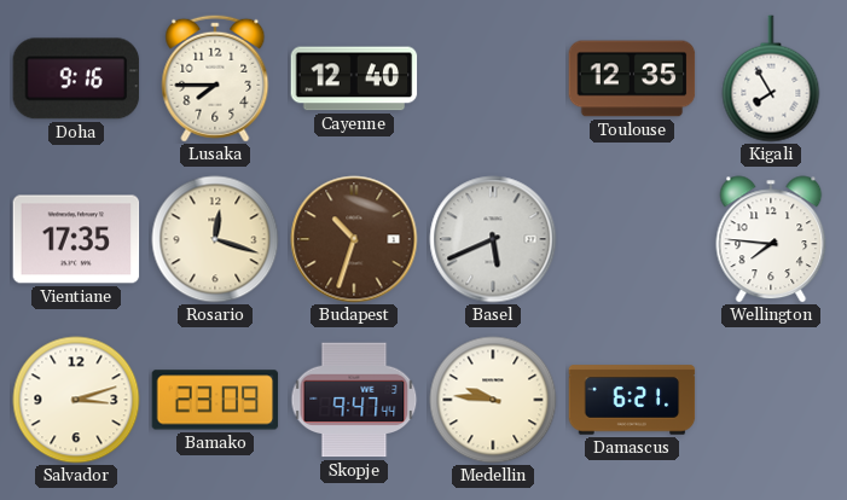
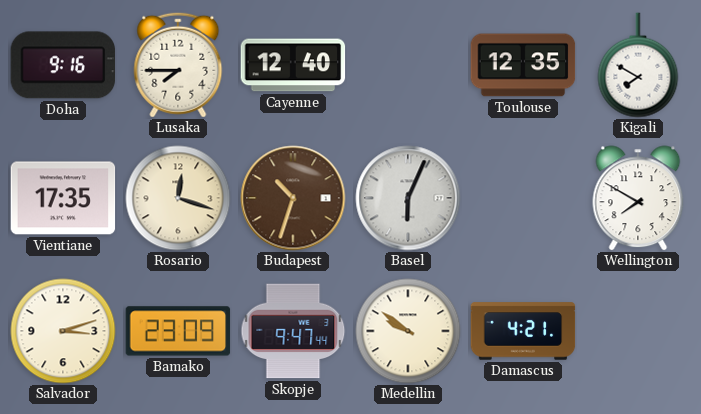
Kigali: 7:55 -> 7:50
Basel: 5:41 -> 6:04
Wellington: 7:46 -> 7:50
Medellin: 9:46 -> 9:51
Damascus: 6:21 -> 4:21
